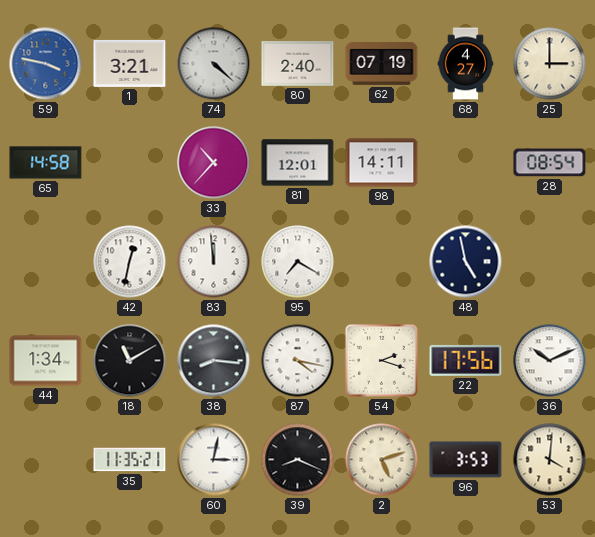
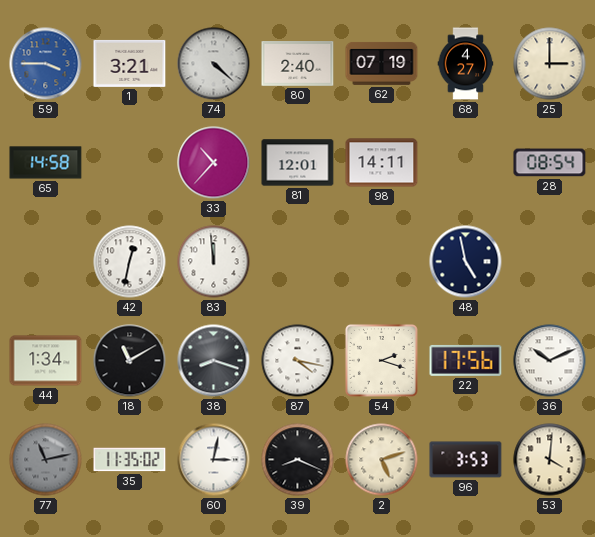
59: 3:47 -> 3:45
95: 7:20 -> none
38: 8:16 -> 8:18
77: none -> 11:13
35: 11:35:21 -> 11:35:02
